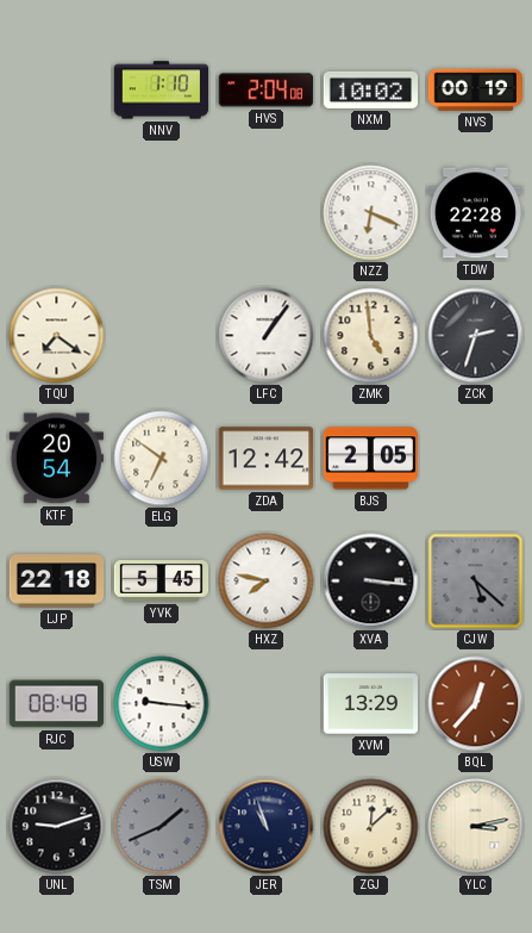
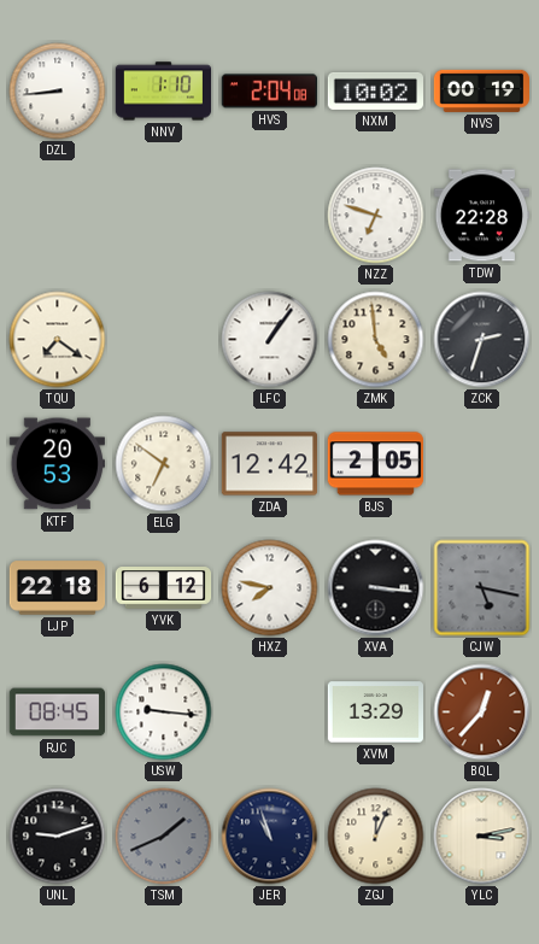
DZL: none -> 8:44
NZZ: 6:19 -> 6:48
KTF: 20:54 -> 20:53
YVK: 5:45 -> 6:12
CJW: 5:22 -> 5:17
RJC: 08:48 -> 08:45
ZGJ: 12:08 -> 12:04
